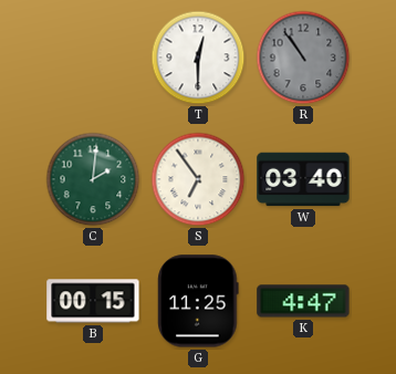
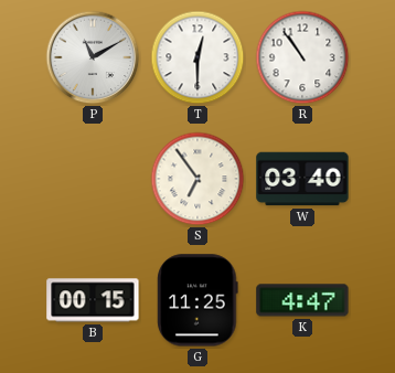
P: none -> 11:10
R dial: grey -> white
C: 2:01 -> none
